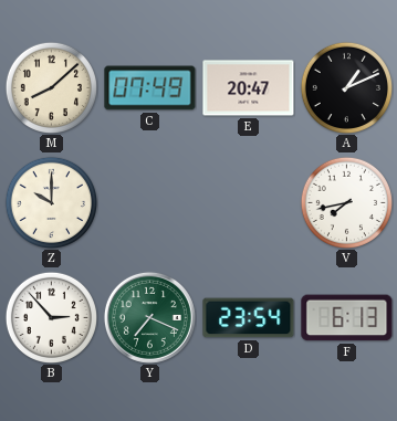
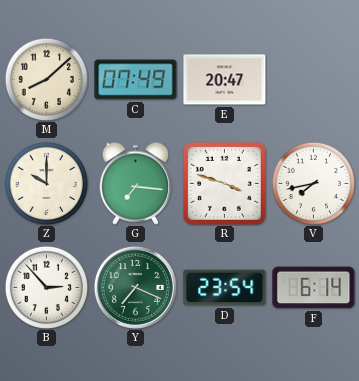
A: 1:11 -> none
G: none -> 7:16
R: none -> 3:48
F: 6:13 -> 6:14
